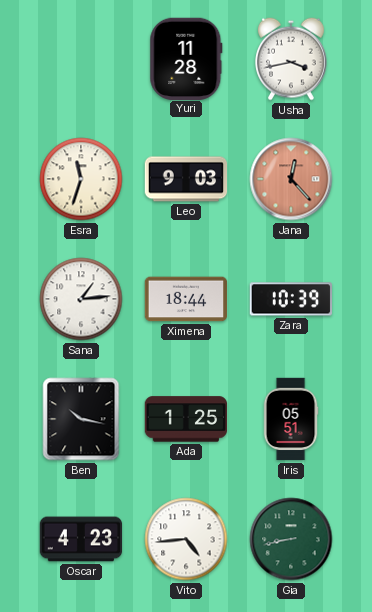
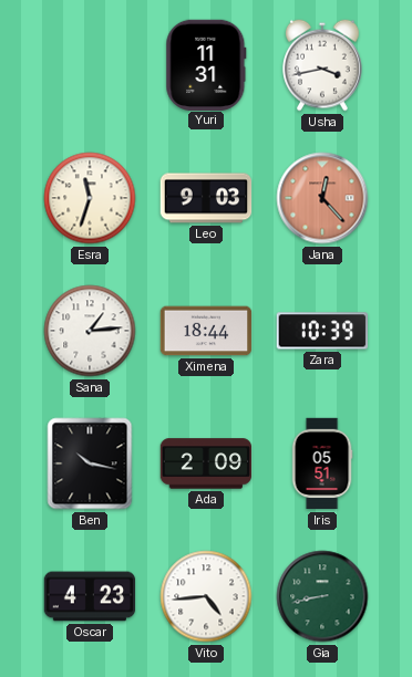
Yuri: 11:28 -> 11:31
Ada: 1:25 -> 2:09
